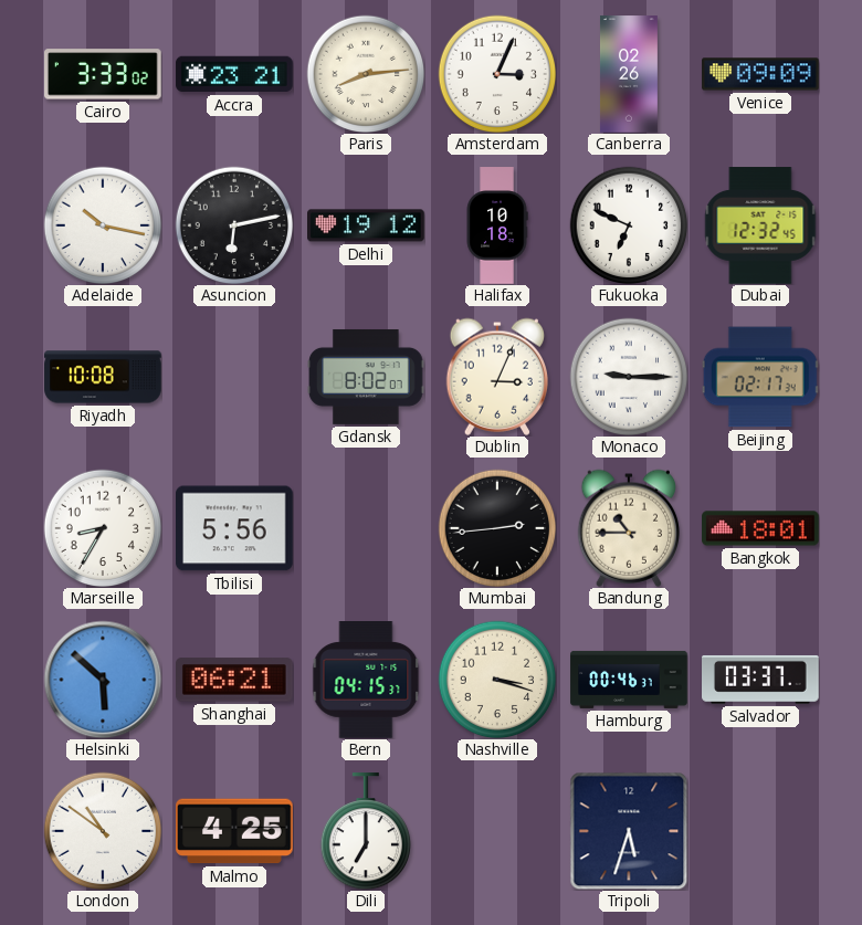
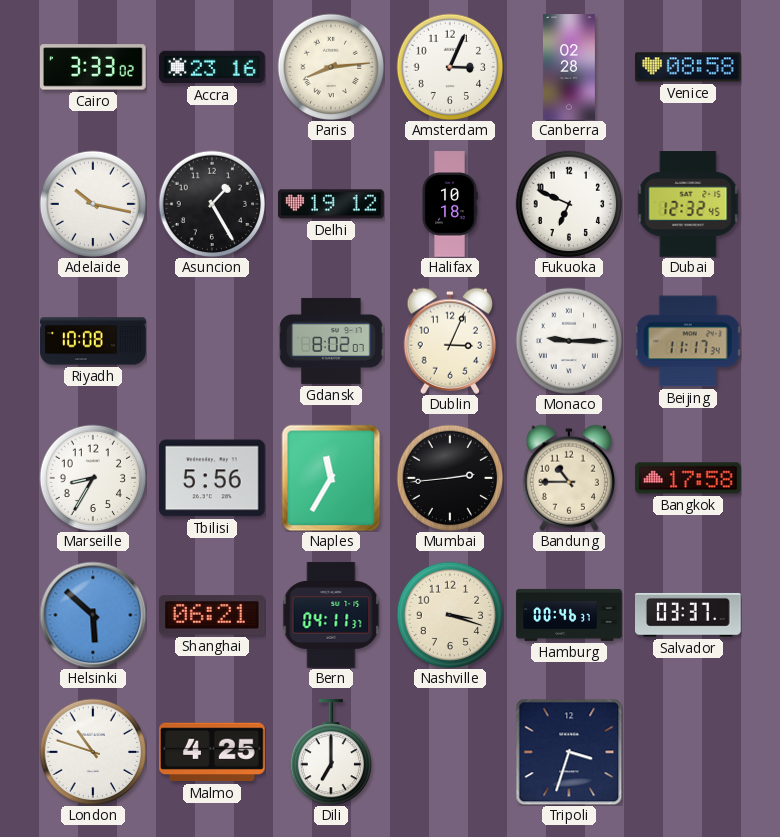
Accra: 23:21 -> 23:16
Canberra: 02:26 -> 02:28
Venice: 09:09 -> 08:58
Asuncion: 6:13 -> 1:25
Beijing: 02:17 -> 11:17
Naples: none -> 11:35
Bangkok: 18:01 -> 17:58
Bern: 04:15 -> 04:11
London: 10:51 -> 10:48
Tripoli: 5:33 -> 3:33
